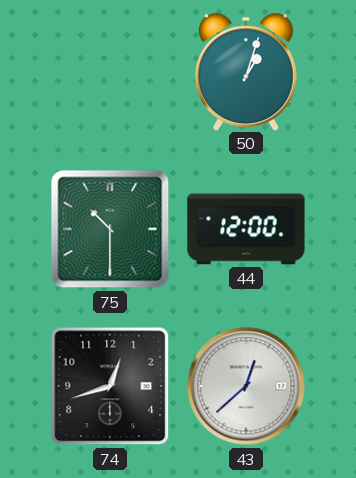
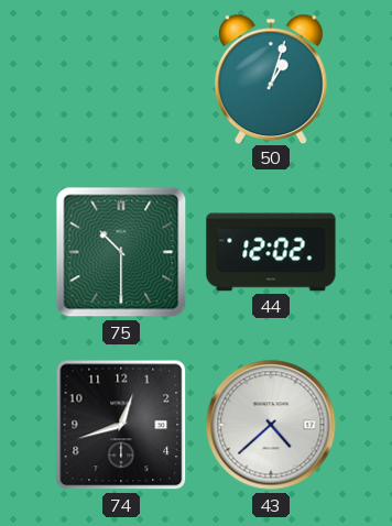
44: 12:00 -> 12:02
43: 12:38 -> 4:38
